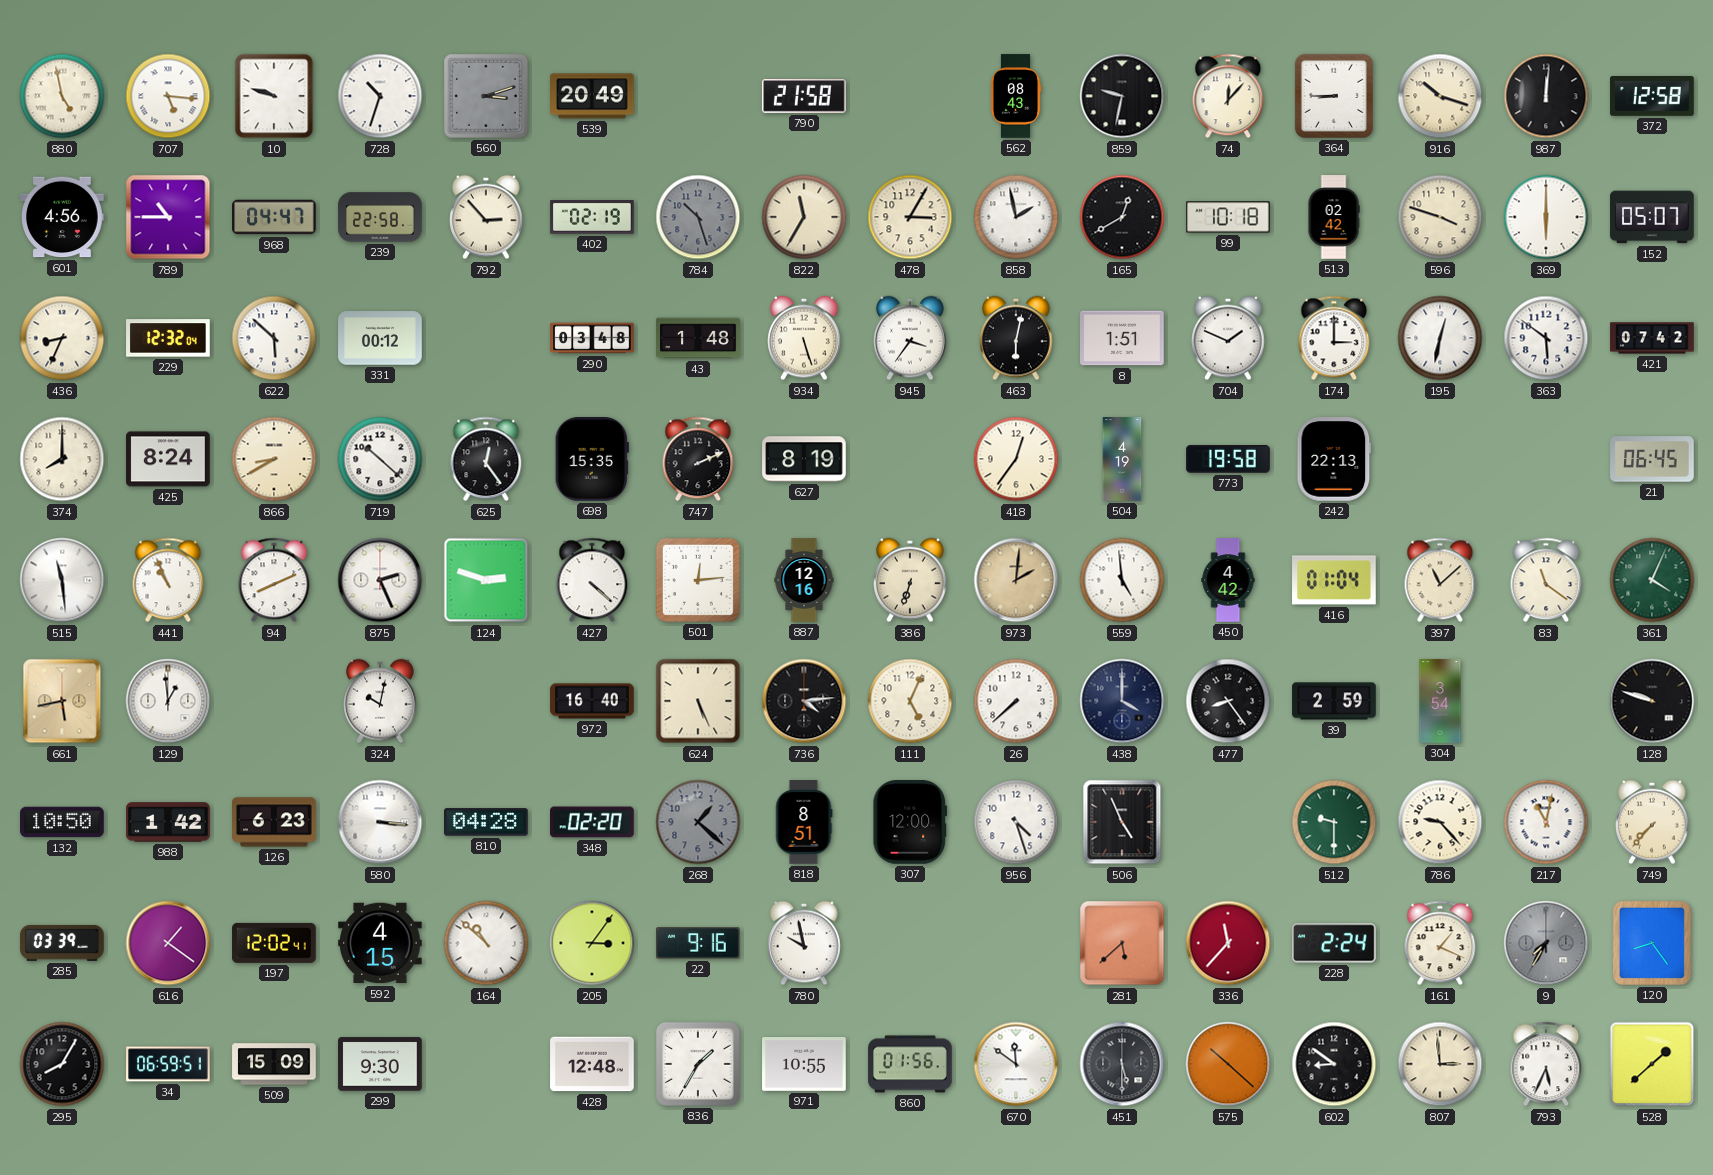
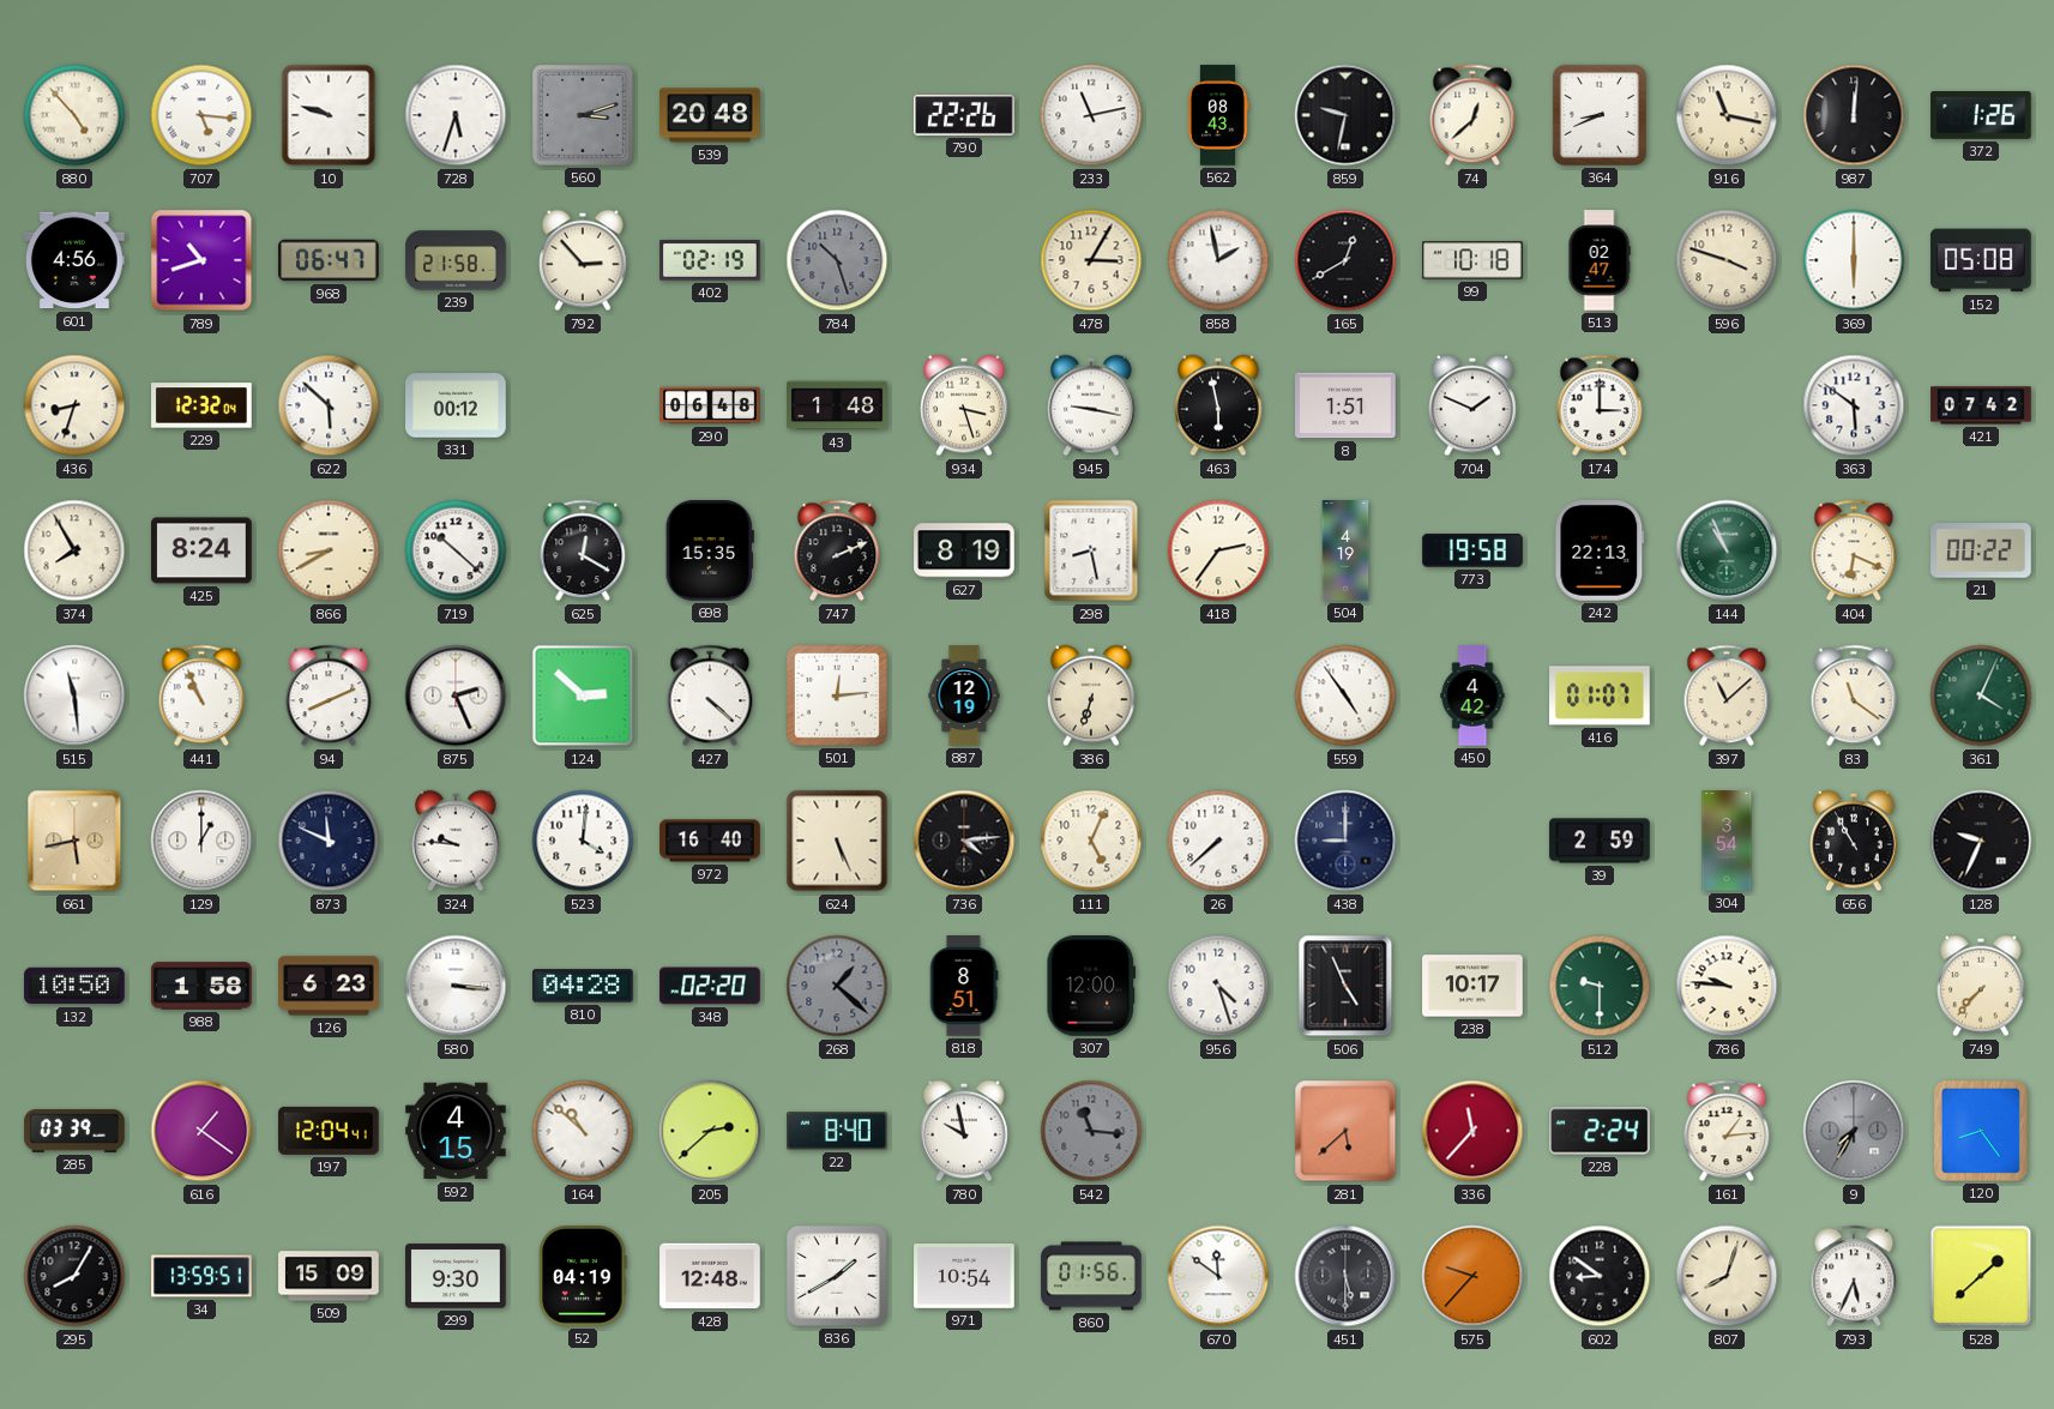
880: 4:58 -> 4:53
728: 10:33 -> 5:33
539: 20:49 -> 20:48
790: 21:58 -> 22:26
233: none -> 11:13
74: 12:07 -> 12:38
364: 8:45 -> 8:41
916: 10:18 -> 11:17
372: 12:58 -> 1:26
789: 10:45 -> 10:42
968: 04:47 -> 06:47
239: 22:58 -> 21:58
822: 11:35 -> none
513: 02:42 -> 02:47
152: 05:07 -> 05:08
436: 8:34 -> 8:33
290: 03:48 -> 06:48
934: 5:27 -> 3:27
945: 3:36 -> 9:17
463: 6:02 -> 5:58
195: 12:32 -> none
374: 8:00 -> 7:55
625: 12:24 -> 12:20
298: none -> 8:28
418: 12:36 -> 2:36
144: none -> 10:56
404: none -> 6:19
21: 06:45 -> 00:22
124: 2:48 -> 2:52
887: 12:16 -> 12:19
973: 2:01 -> none
559: 4:59 -> 4:54
416: 01:04 -> 01:07
129: 12:59 -> 1:00
873: none -> 11:49
324: 10:02 -> 9:46
523: none -> 4:01
438: 4:00 -> 9:00
477: 8:24 -> none
656: none -> 10:55
128: 9:48 -> 9:34
988: 1:42 -> 1:58
238: none -> 10:17
786: 9:23 -> 9:46
217: 11:02 -> none
197: 12:02 -> 12:04
205: 3:06 -> 2:38
22: 9:16 -> 8:40
542: none -> 11:16
161: 1:19 -> 1:14
34: 06:59 -> 13:59
52: none -> 04:19
836: 1:35 -> 1:40
971: 10:55 -> 10:54
575: 10:22 -> 9:37
807: 2:59 -> 8:03
